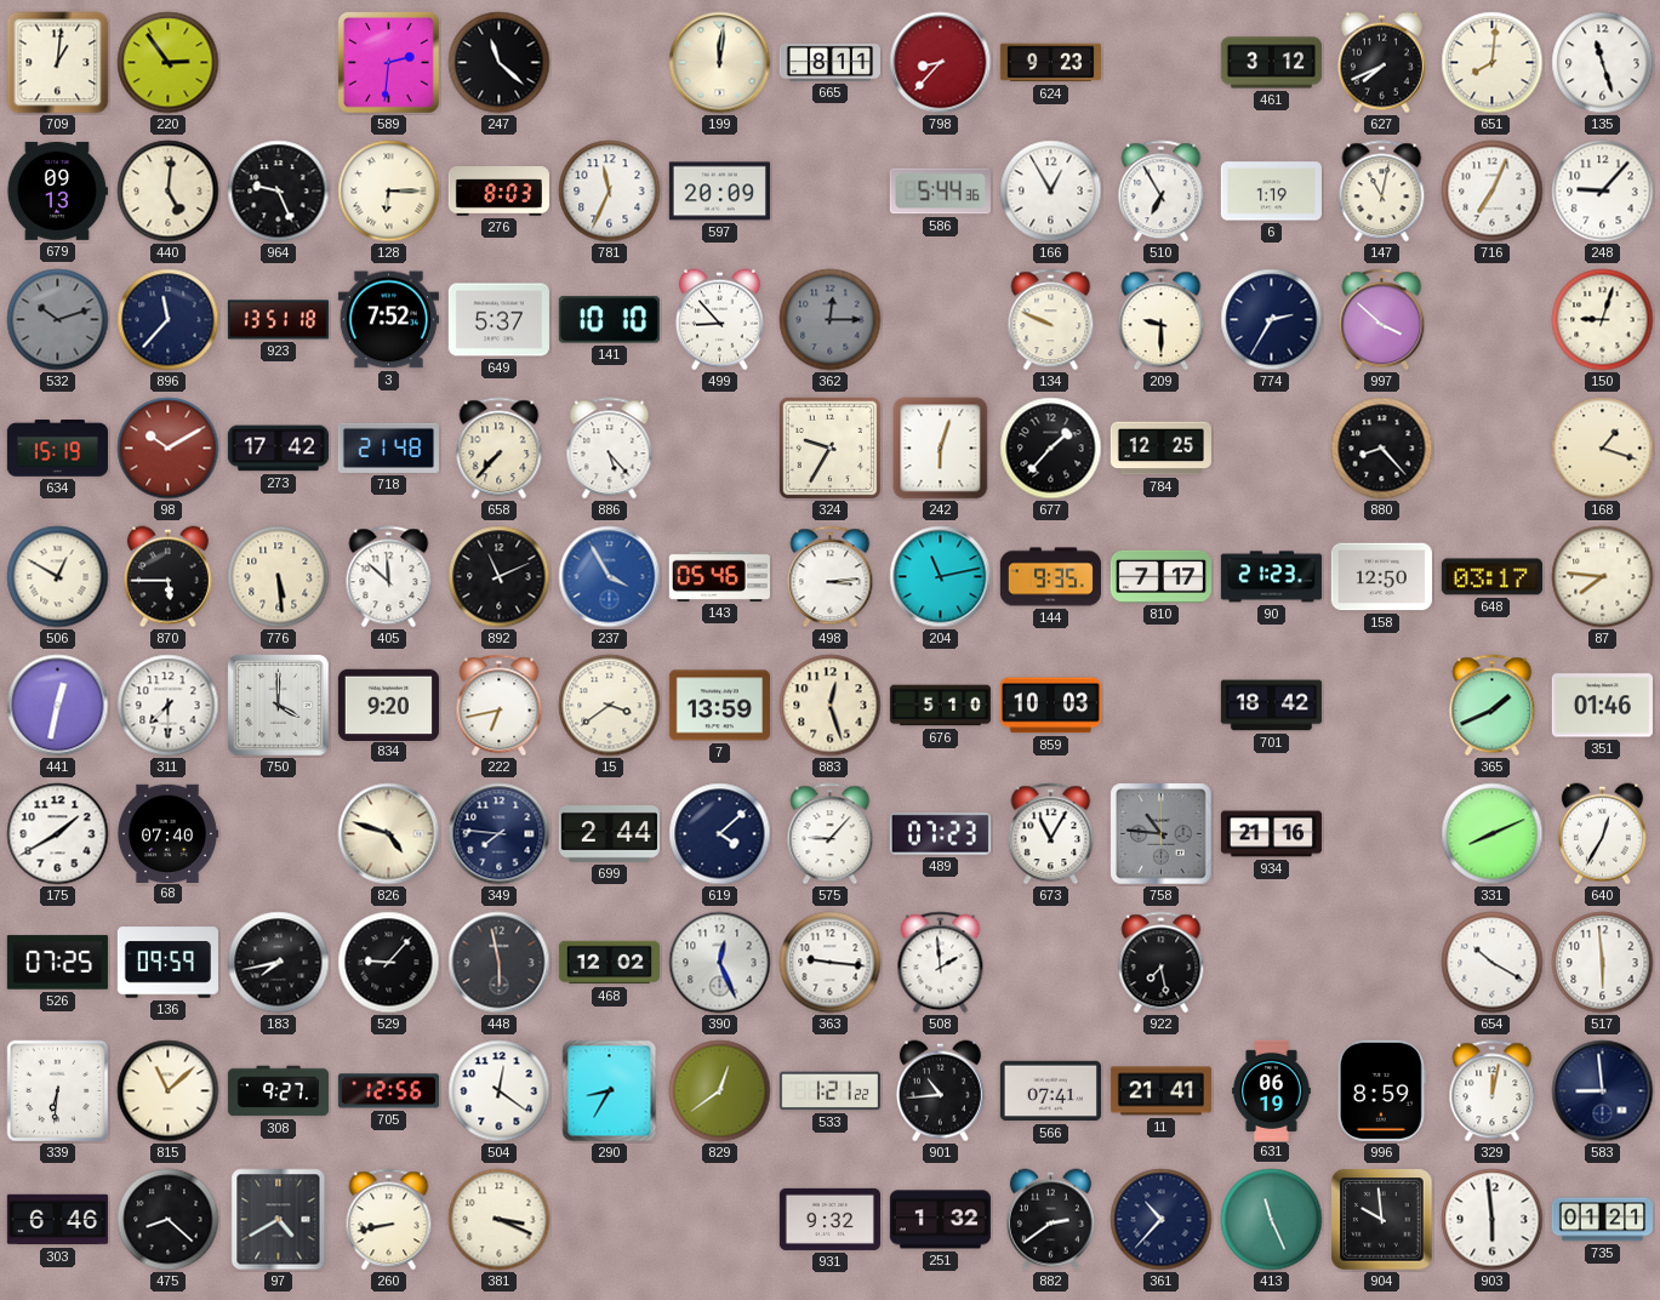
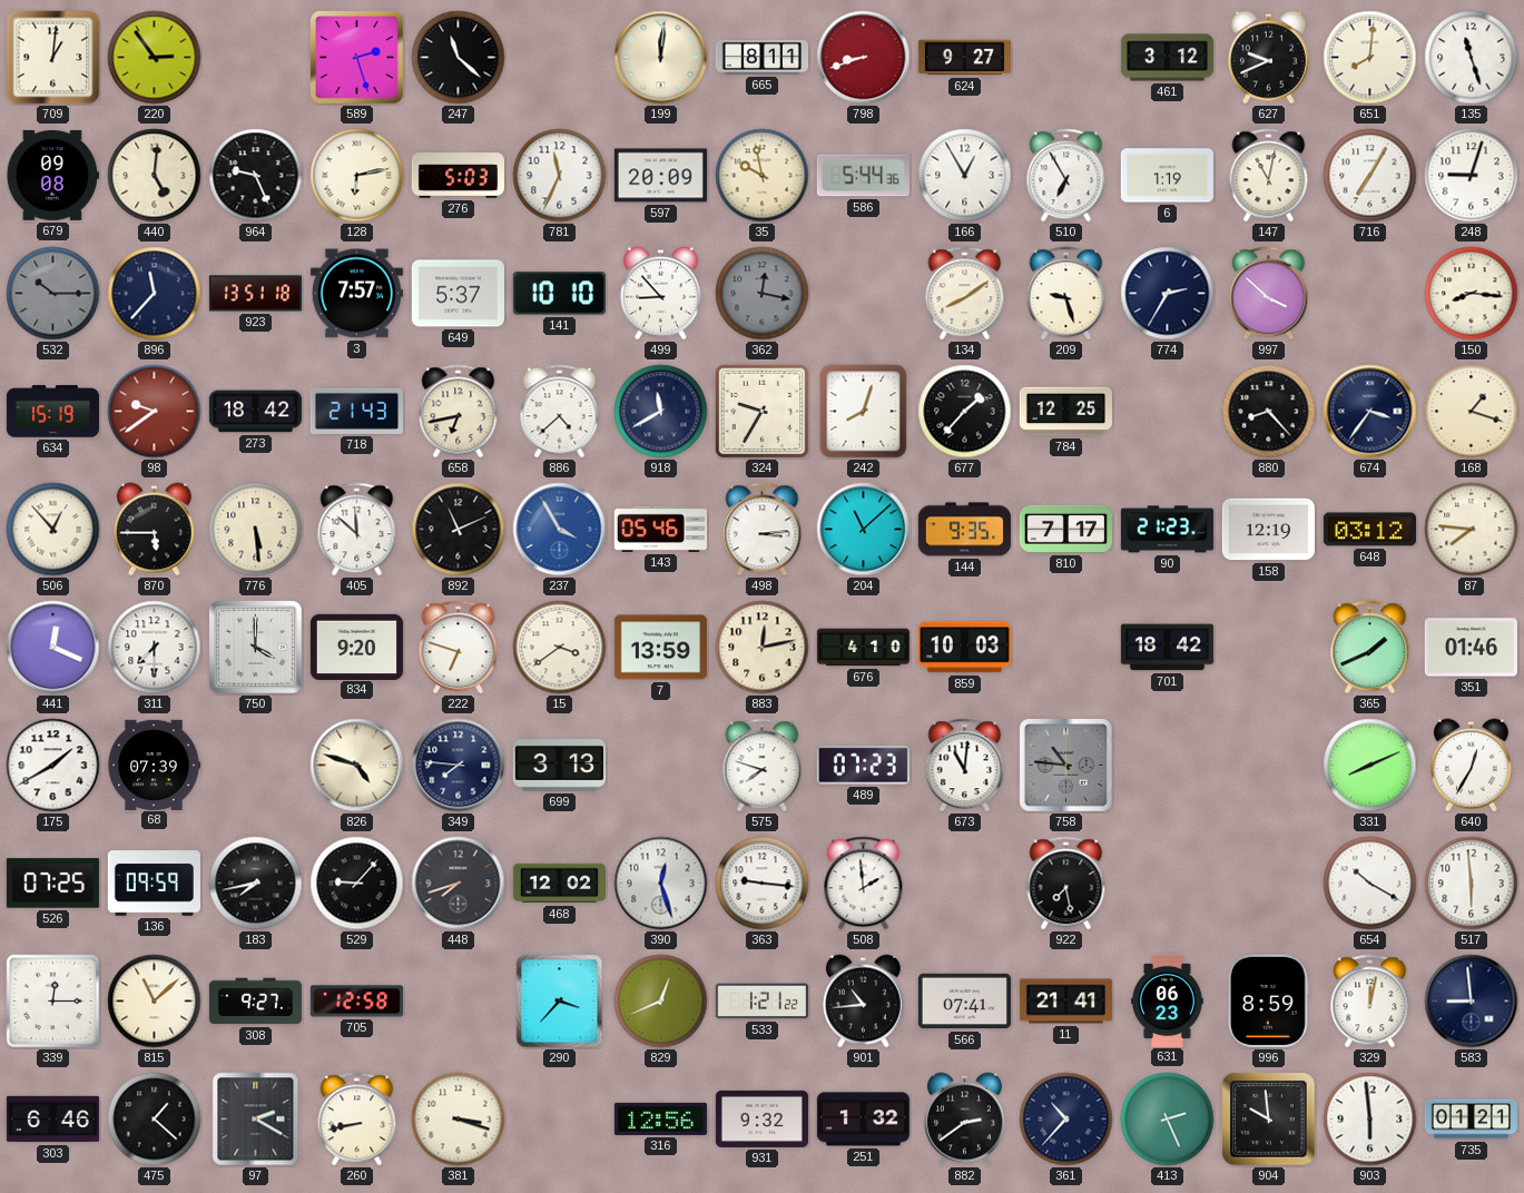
589: 2:31 -> 2:27
798: 8:37 -> 8:42
624: 9:23 -> 9:27
627: 7:41 -> 9:41
679: 09:13 -> 09:08
128: 6:15 -> 6:13
276: 8:03 -> 5:03
35: none -> 9:58
716: 7:04 -> 7:05
248: 9:07 -> 9:03
532: 10:12 -> 10:15
3: 7:52 -> 7:57
362: 12:15 -> 12:17
134: 9:49 -> 8:09
209: 9:30 -> 9:27
150: 9:03 -> 8:16
98: 10:10 -> 9:39
273: 17:42 -> 18:42
718: 21:48 -> 21:43
658: 7:37 -> 6:43
886: 5:23 -> 4:38
918: none -> 11:40
242: 6:03 -> 8:03
674: none -> 3:36
506: 12:50 -> 12:53
204: 11:13 -> 11:08
158: 12:50 -> 12:19
648: 03:17 -> 03:12
441: 12:32 -> 12:19
222: 6:43 -> 6:48
883: 12:27 -> 12:13
676: 5:10 -> 4:10
68: 07:40 -> 07:39
699: 2:44 -> 3:13
619: 4:08 -> none
575: 9:07 -> 7:48
673: 11:05 -> 11:01
934: 21:16 -> none
448: 5:58 -> 7:42
390: 12:26 -> 12:27
339: 6:31 -> 12:15
705: 12:56 -> 12:58
504: 12:21 -> none
290: 8:35 -> 3:37
829: 12:39 -> 12:41
631: 06:19 -> 06:23
475: 8:22 -> 1:22
97: 4:40 -> 2:20
381: 3:19 -> 3:18
316: none -> 12:56
413: 11:26 -> 2:26
